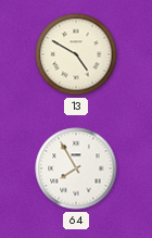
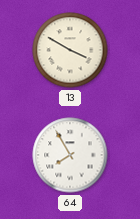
13: 4:50 -> 3:50
